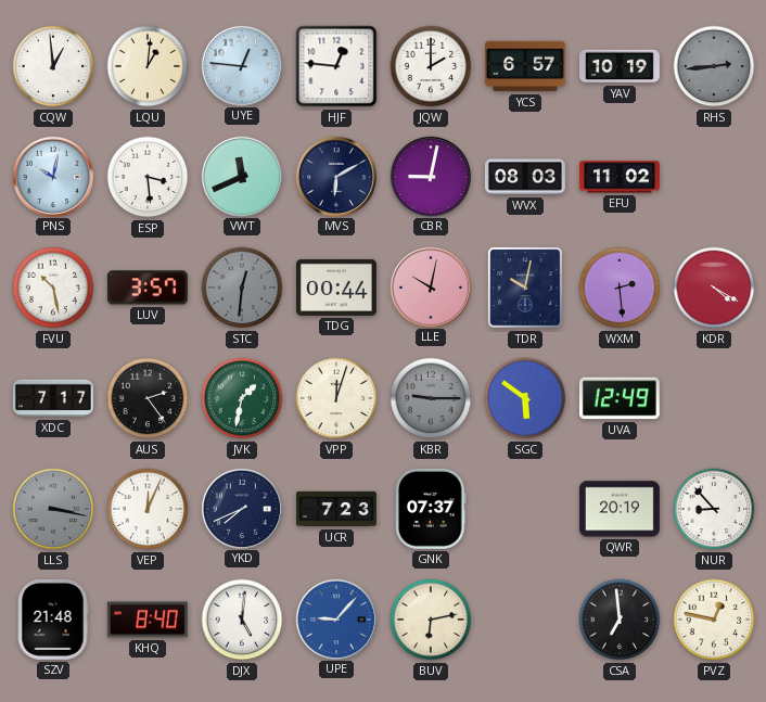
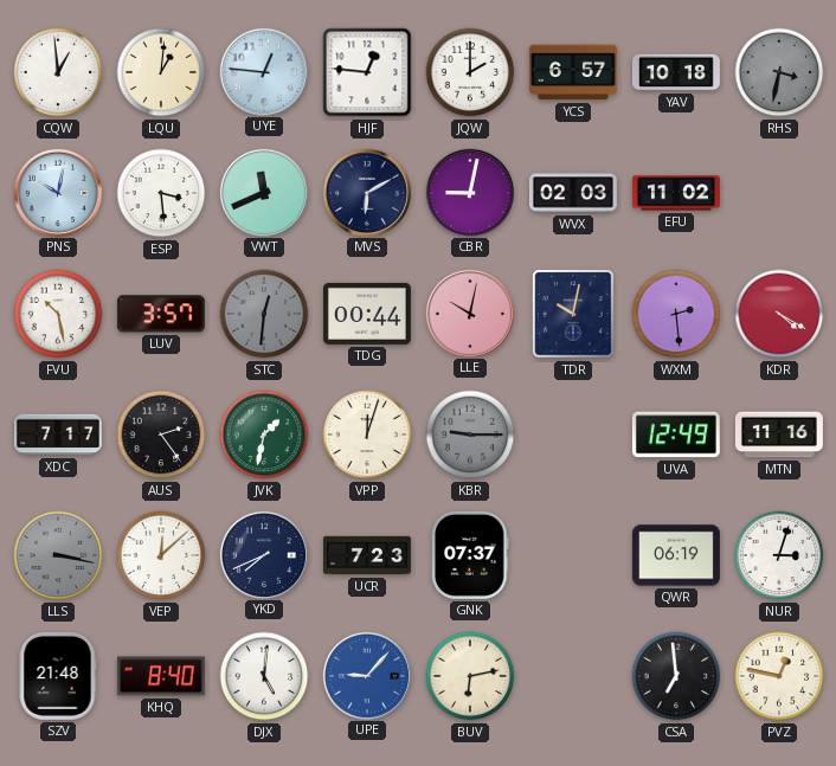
YAV: 10:19 -> 10:18
RHS: 2:44 -> 3:32
WVX: 08:03 -> 02:03
SGC: 5:51 -> none
MTN: none -> 11:16
VEP: 12:04 -> 12:08
QWR: 20:19 -> 06:19
NUR: 8:53 -> 3:03
